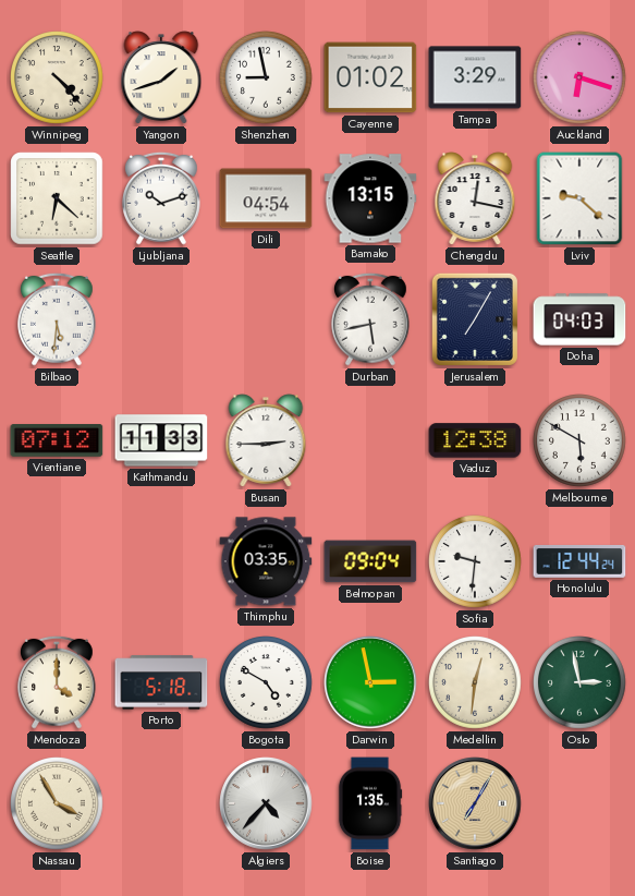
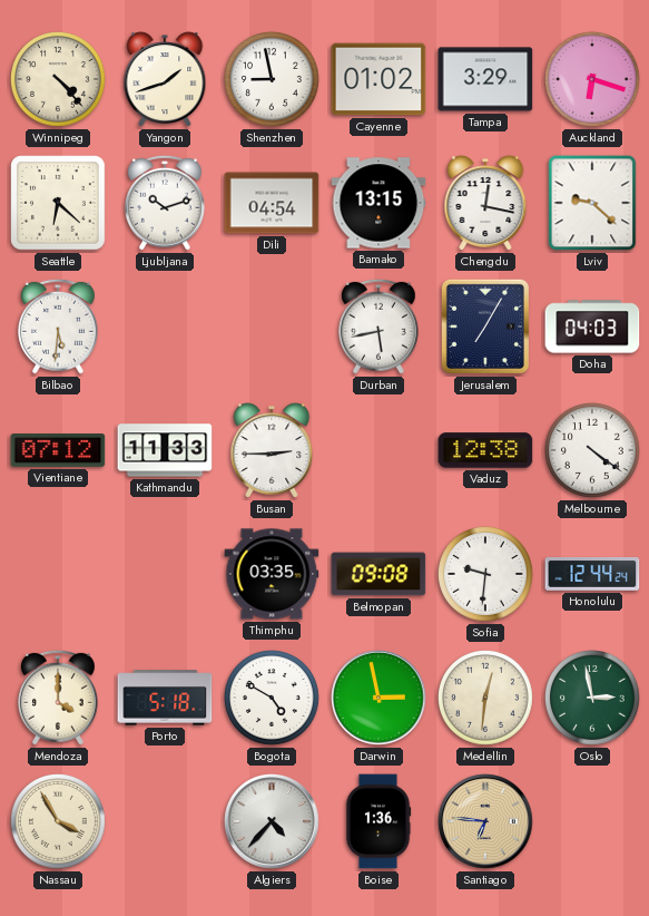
Melbourne: 5:50 -> 4:21
Belmopan: 09:04 -> 09:08
Boise: 1:35 -> 1:36
Santiago: 7:05 -> 6:46
